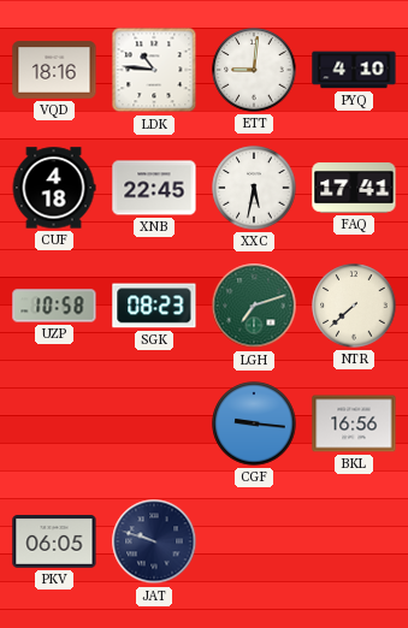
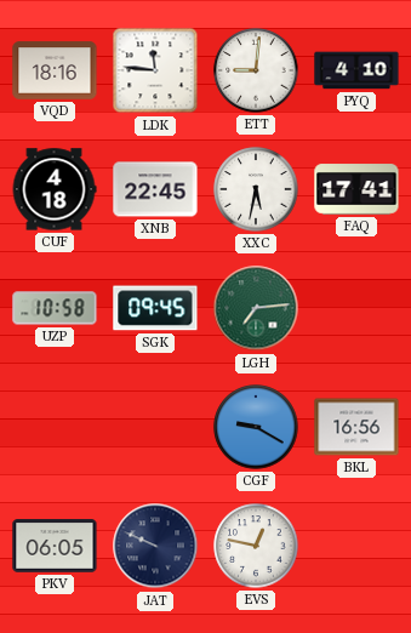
LDK: 10:46 -> 11:46
SGK: 08:23 -> 09:45
LGH: 7:12 -> 7:14
NTR: 7:38 -> none
CGF: 9:16 -> 9:20
JAT: 9:48 -> 9:49
EVS: none -> 12:47
